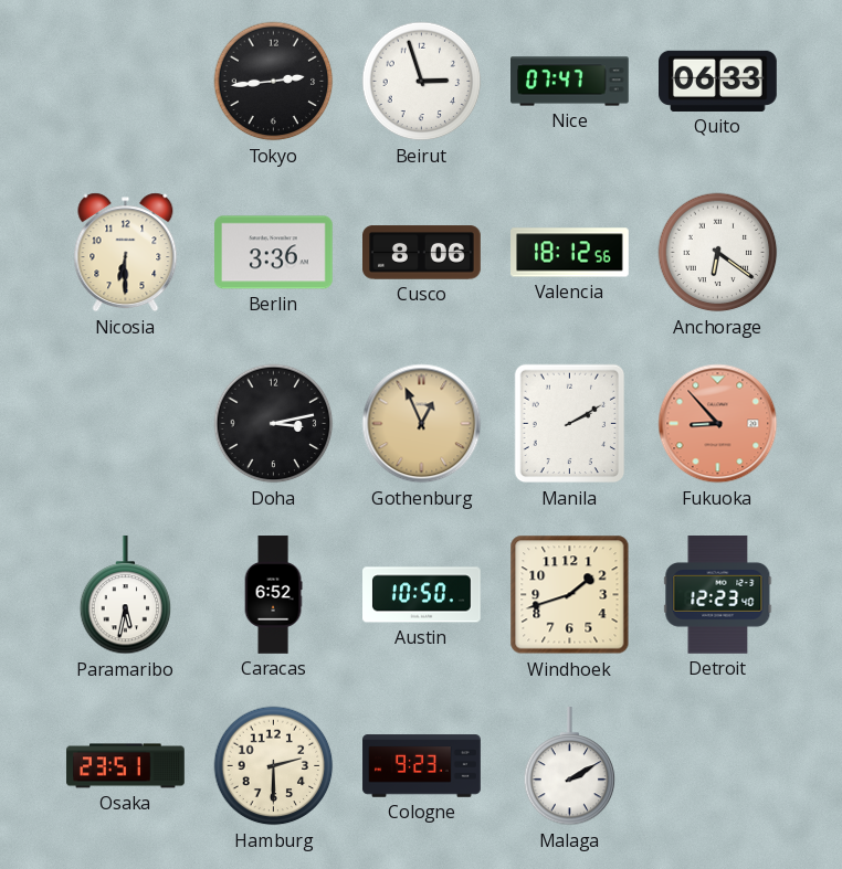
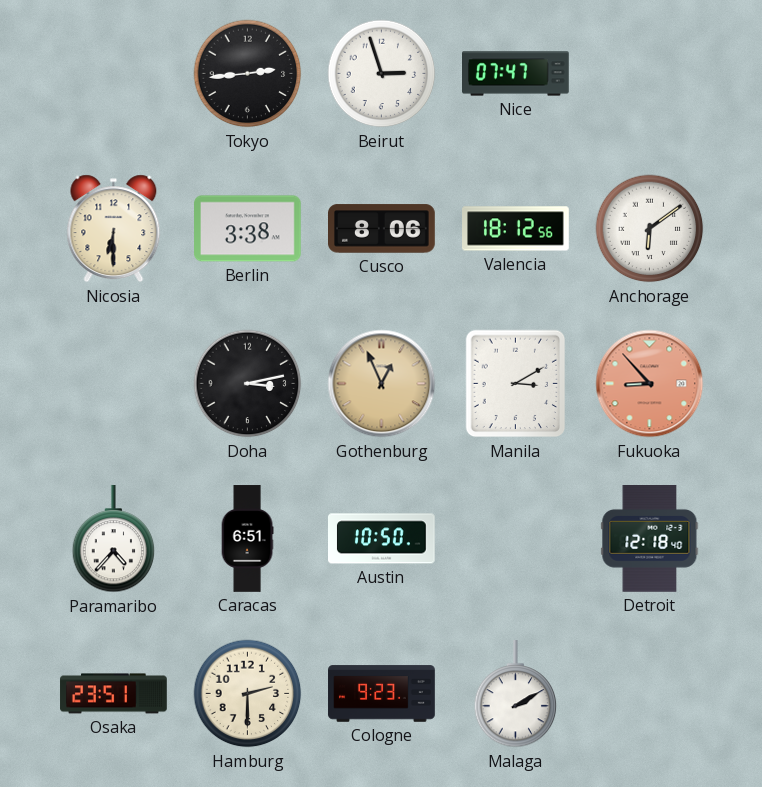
Quito: 06:33 -> none
Berlin: 3:36 -> 3:38
Anchorage: 6:21 -> 6:09
Manila: 2:10 -> 3:10
Paramaribo: 5:32 -> 4:37
Caracas: 6:52 -> 6:51
Windhoek: 1:42 -> none
Detroit: 12:23 -> 12:18
